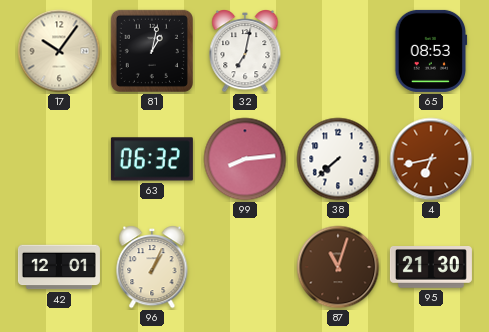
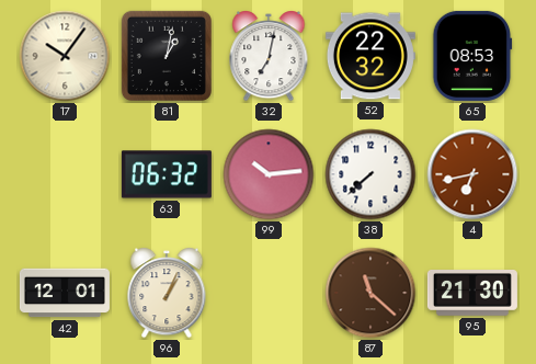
52: none -> 22:32
99: 8:14 -> 10:14
87: 11:03 -> 11:22
